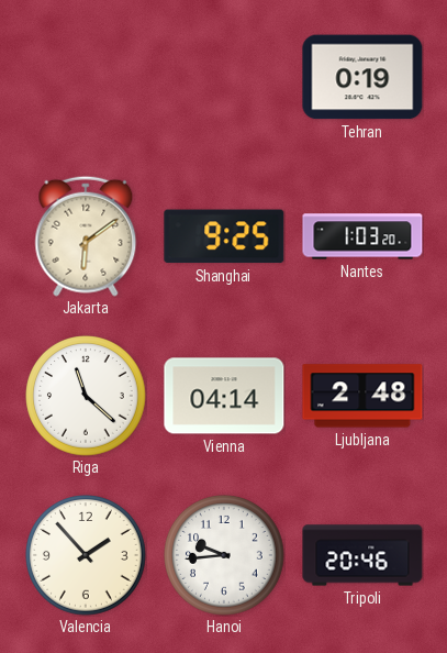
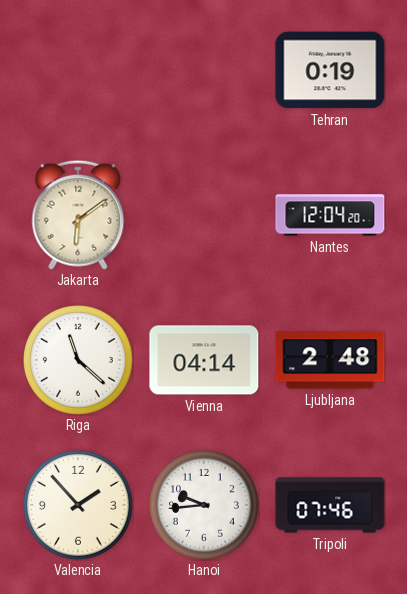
Shanghai: 9:25 -> none
Nantes: 1:03 -> 12:04
Tripoli: 20:46 -> 07:46
